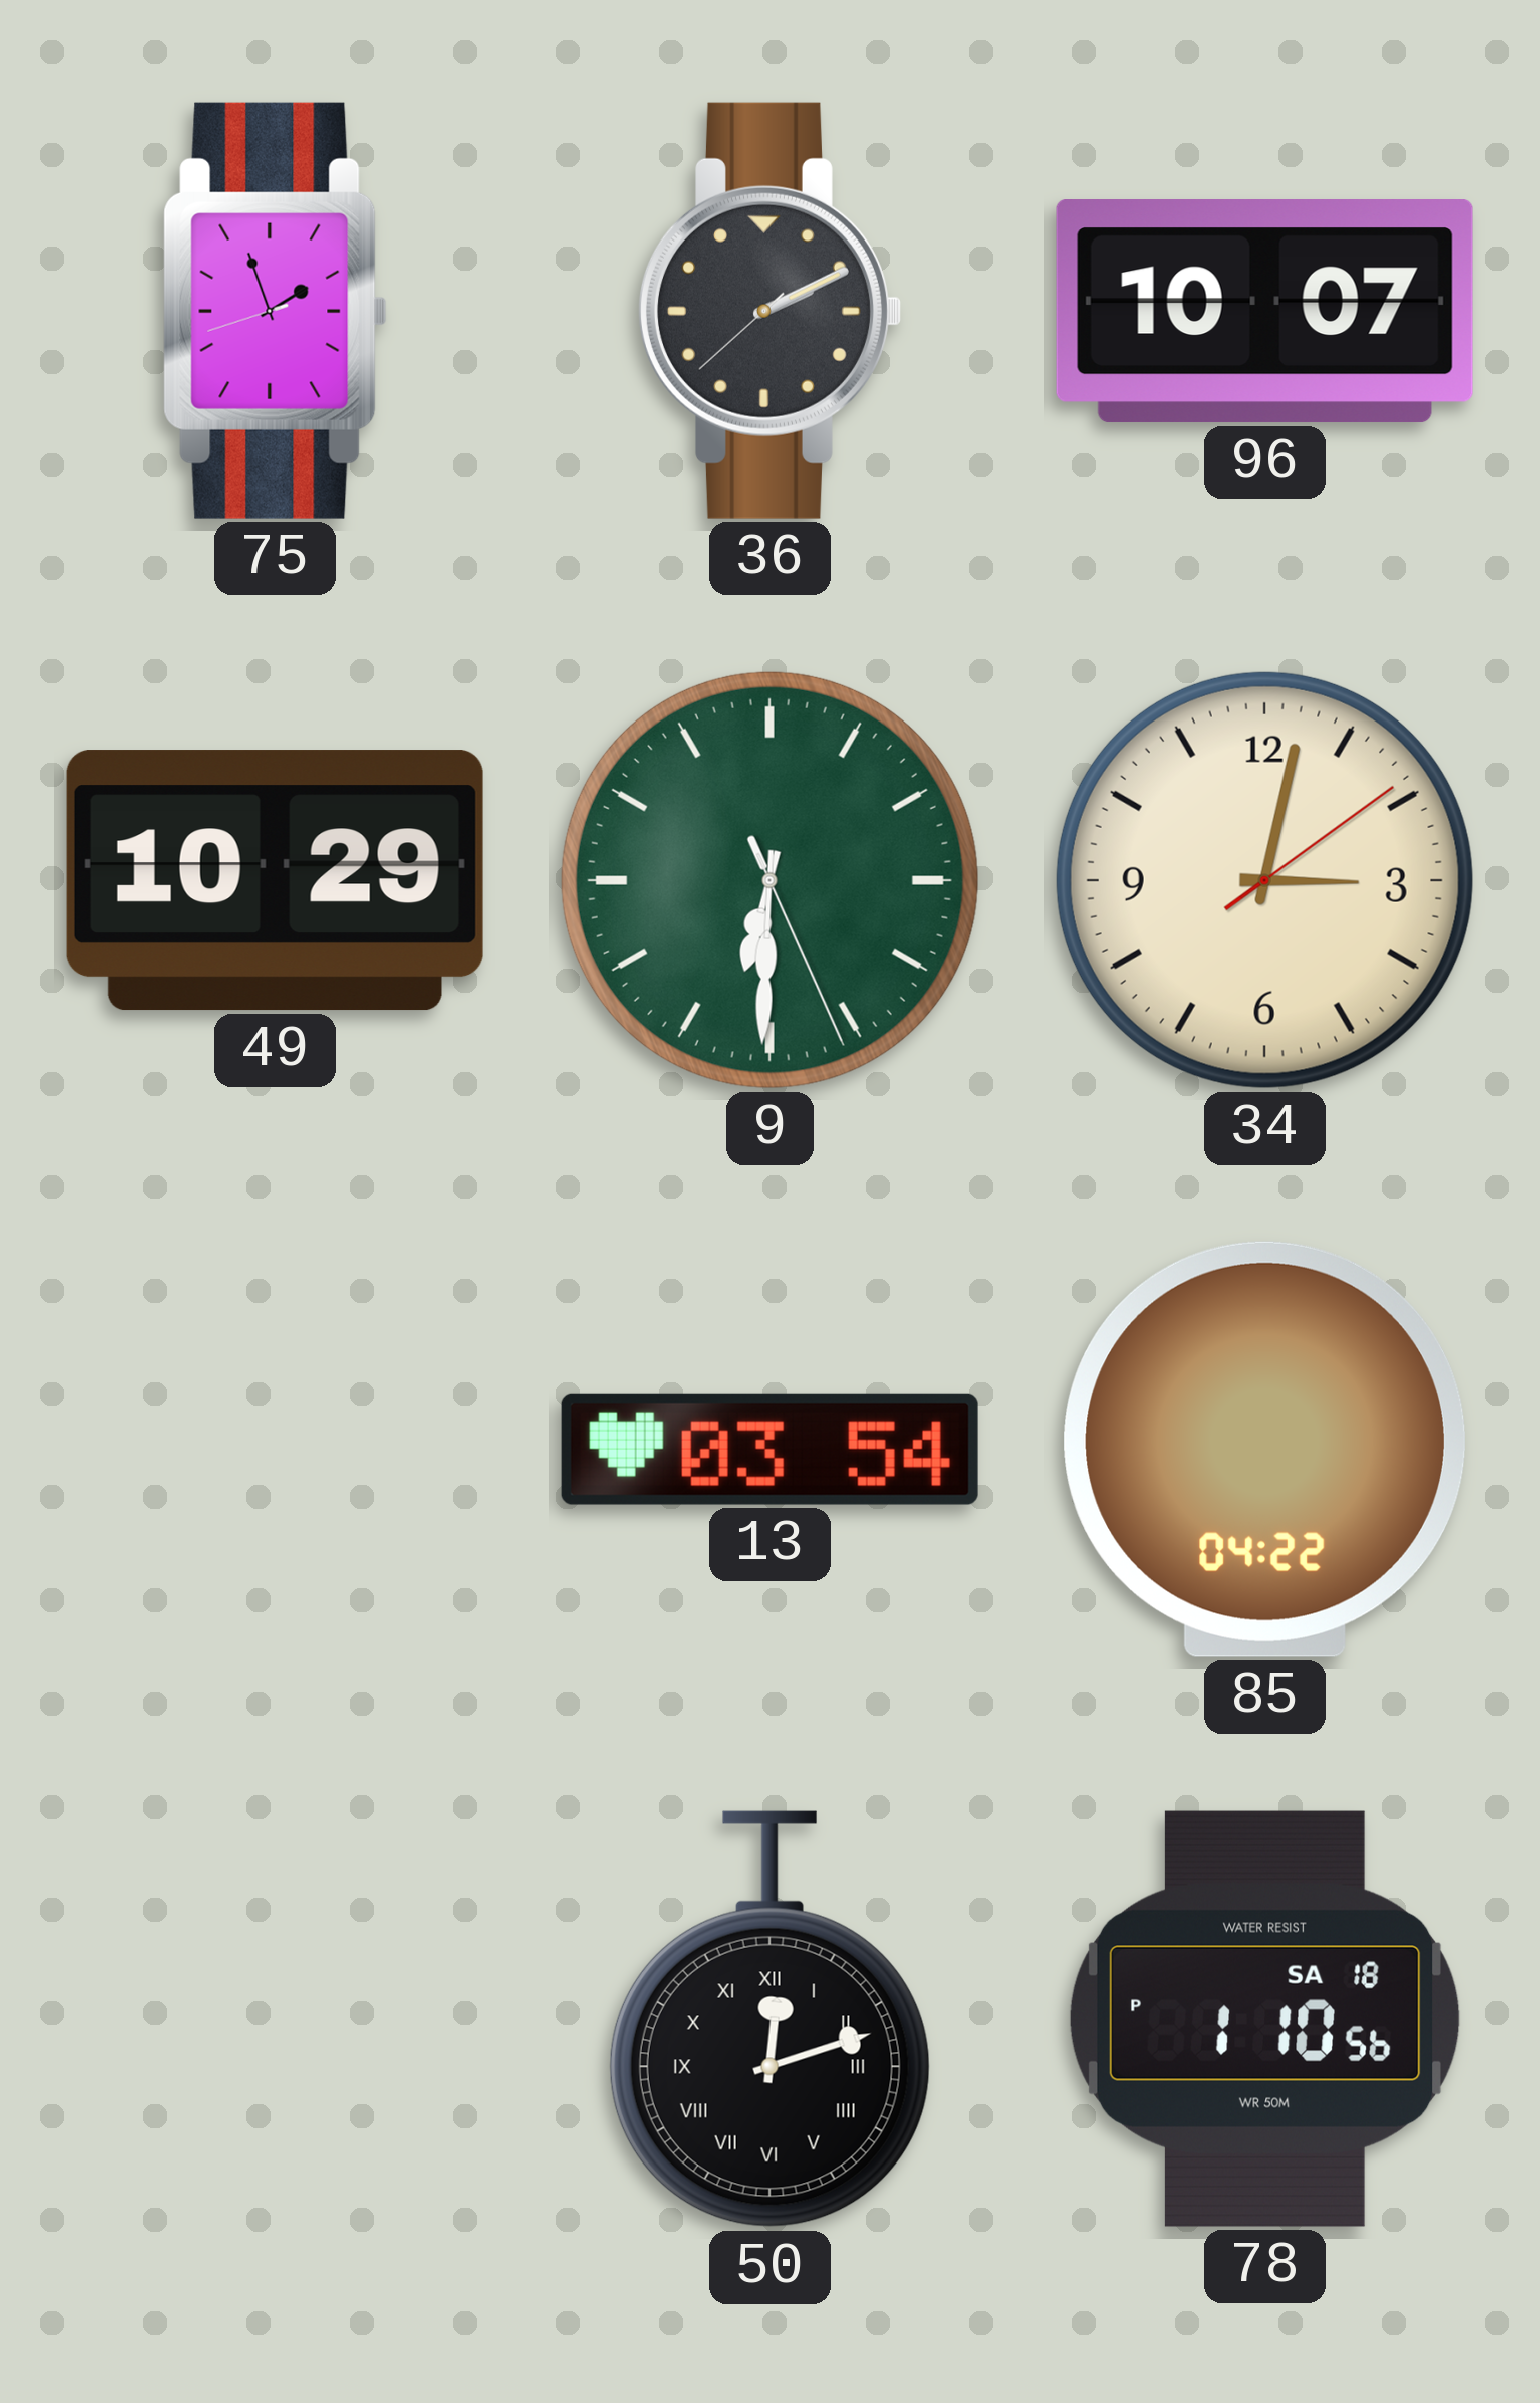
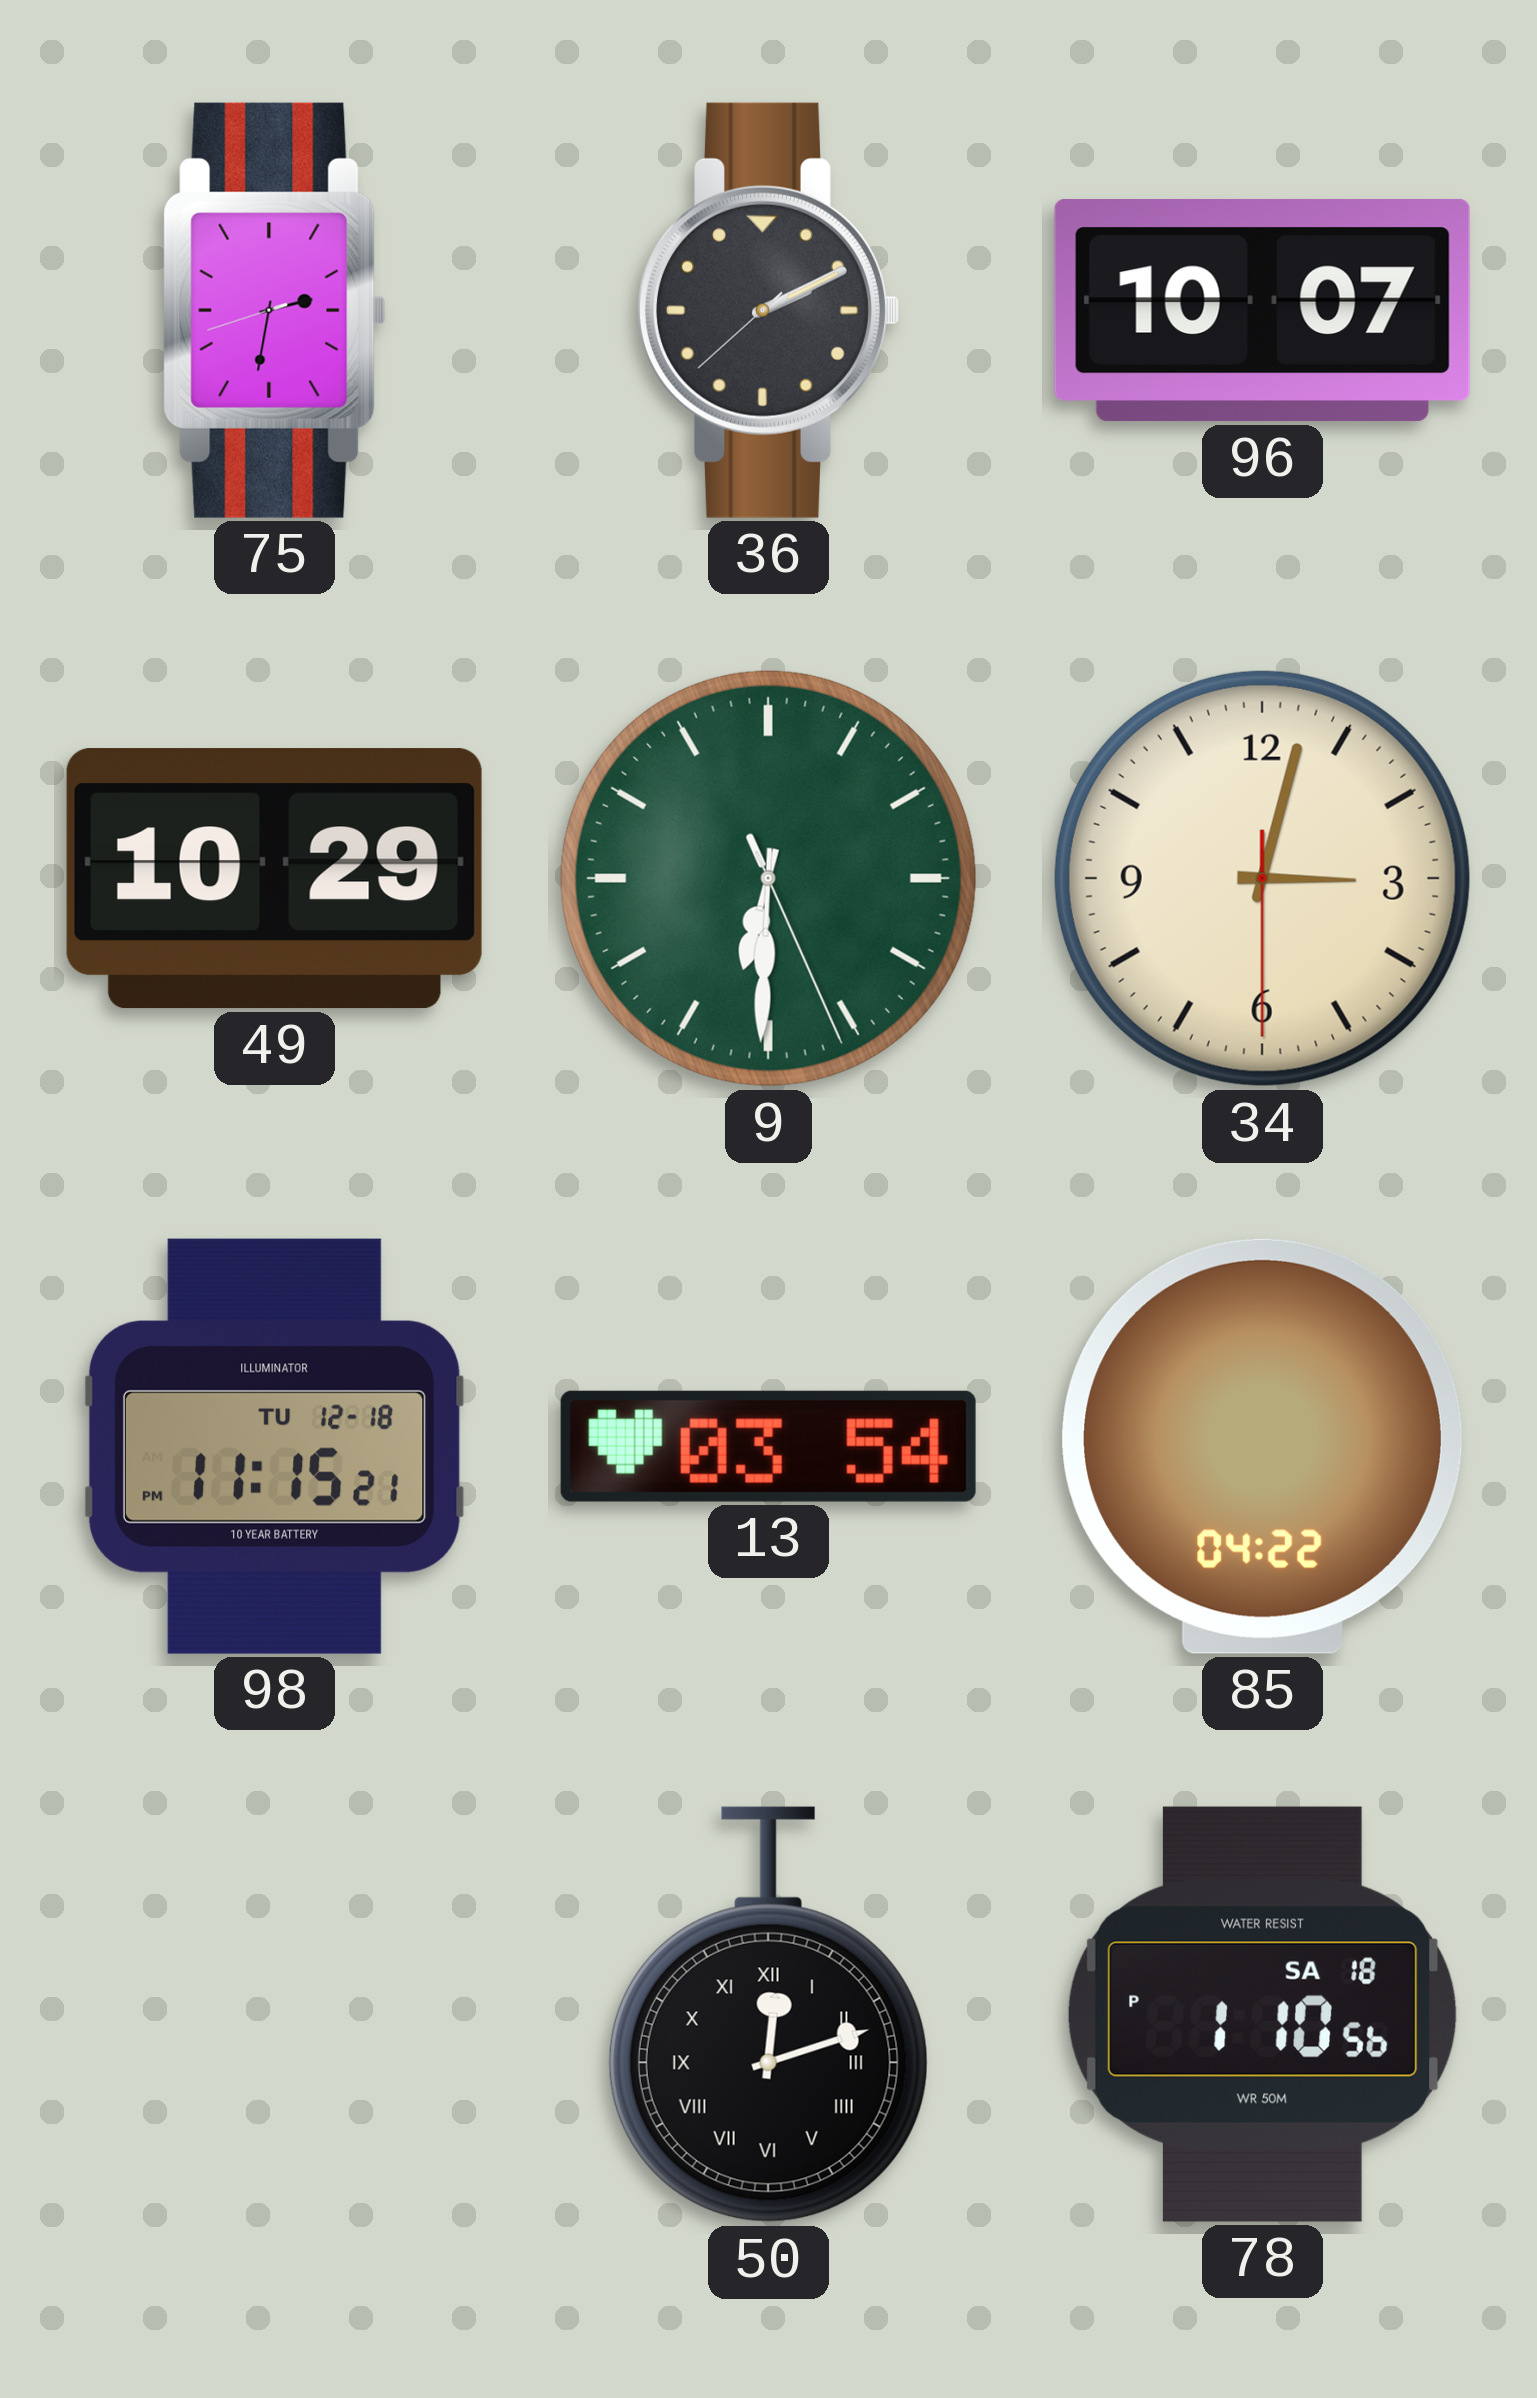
75: 1:56 -> 2:31
34: 3:02:09 -> 3:02:30
98: none -> 11:15
